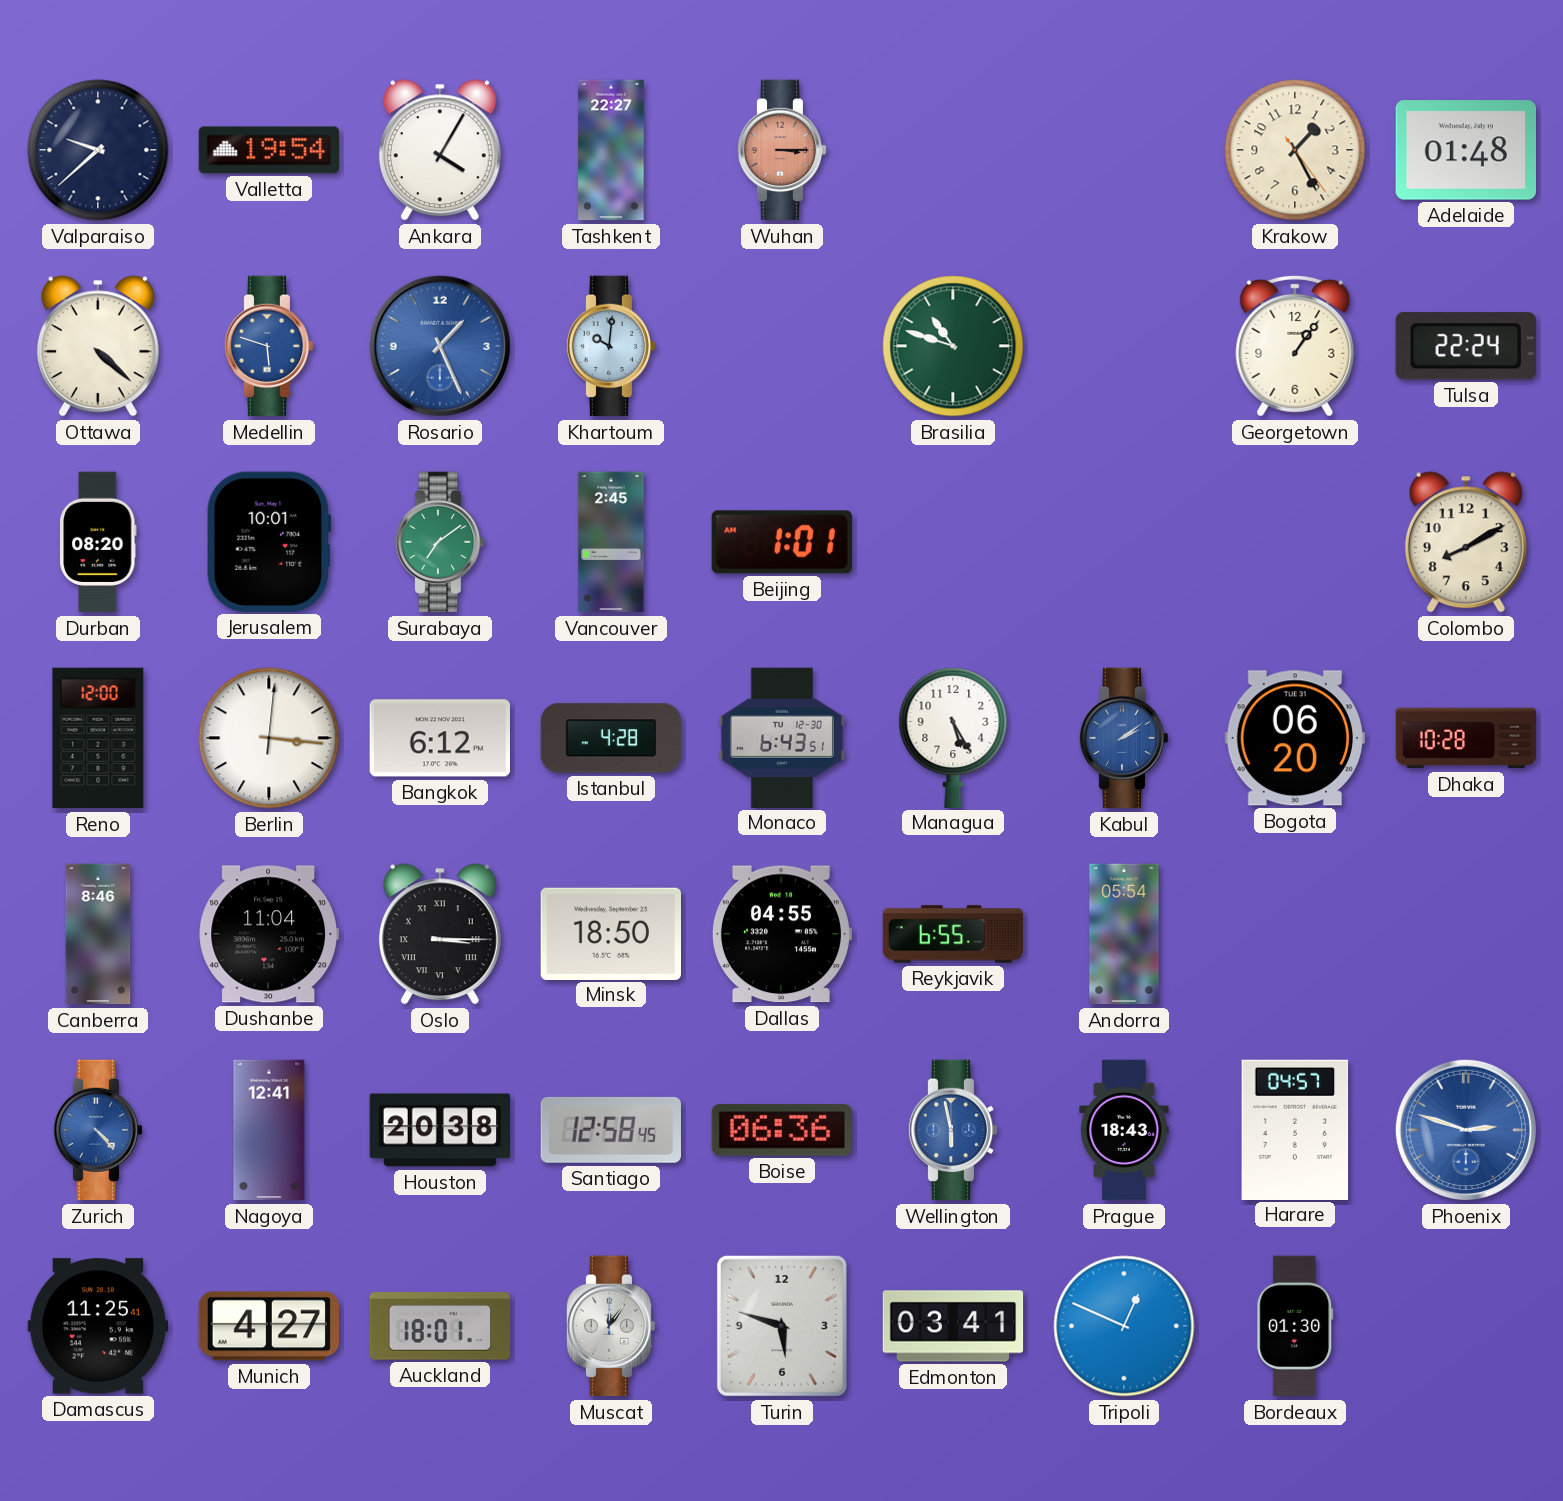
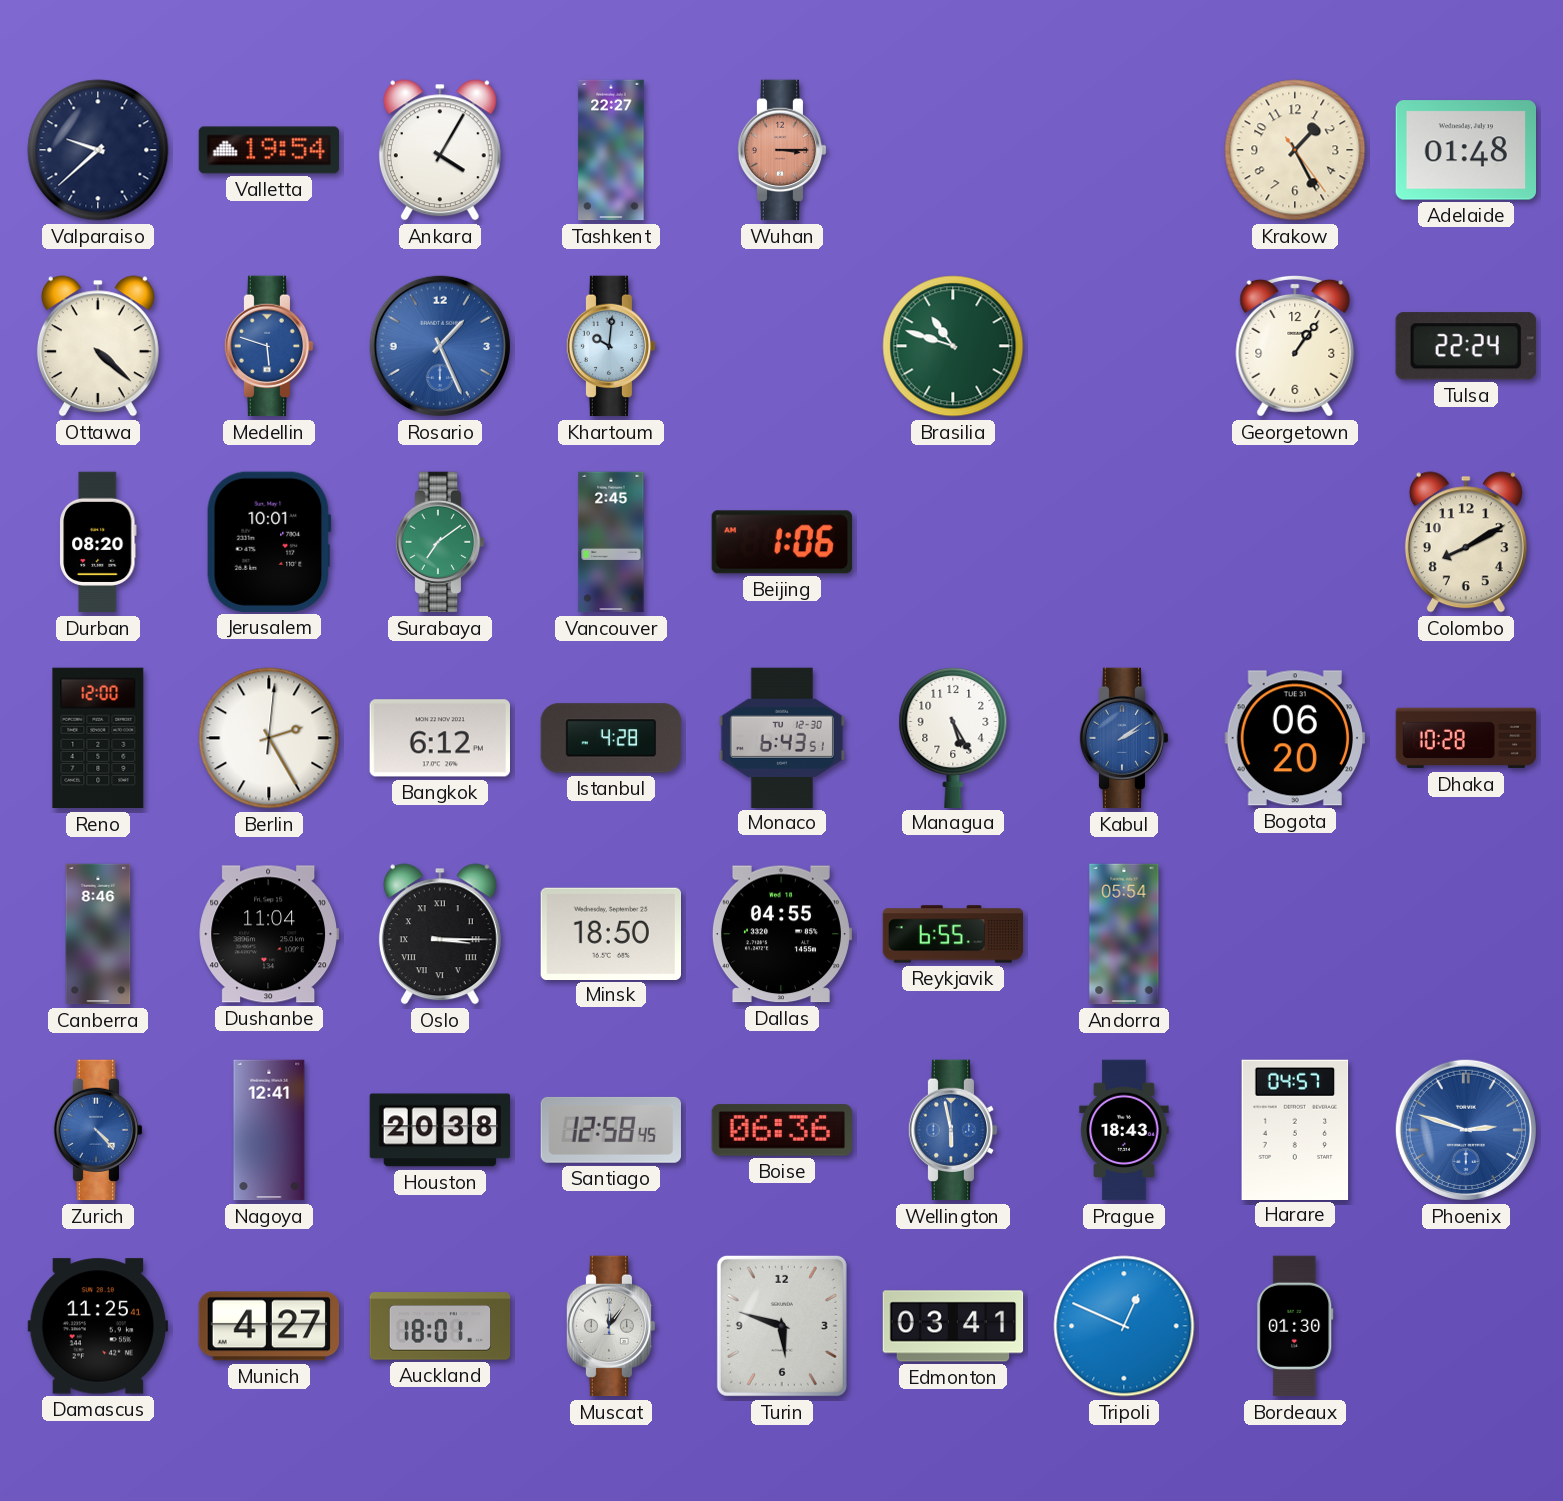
Beijing: 1:01 -> 1:06
Berlin: 3:16 -> 2:25
